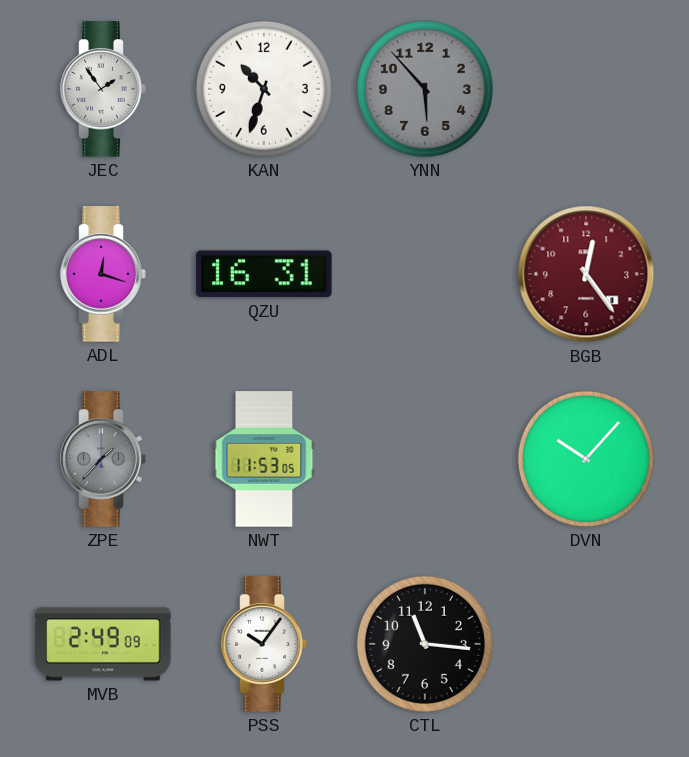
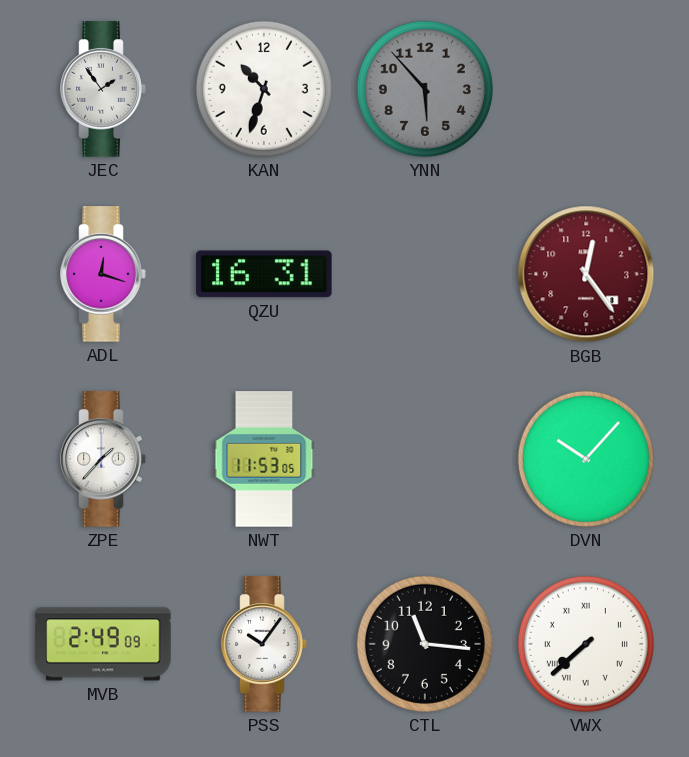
ZPE dial: grey -> white
VWX: none -> 7:38
